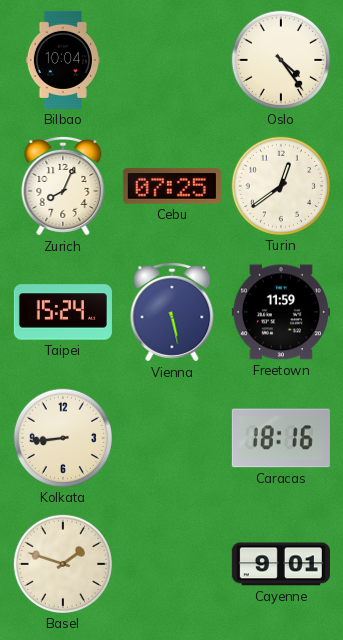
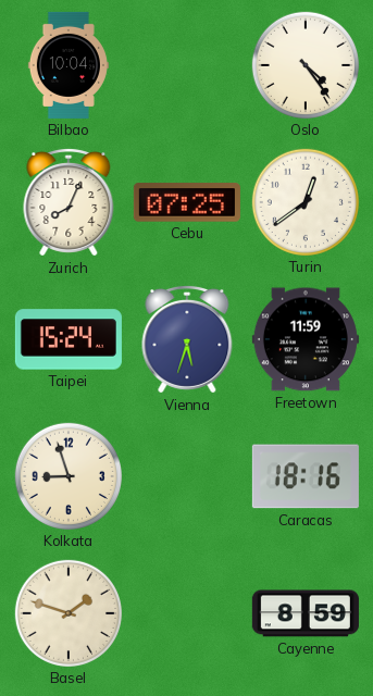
Vienna: 5:28 -> 5:33
Kolkata: 8:44 -> 8:57
Cayenne: 9:01 -> 8:59
